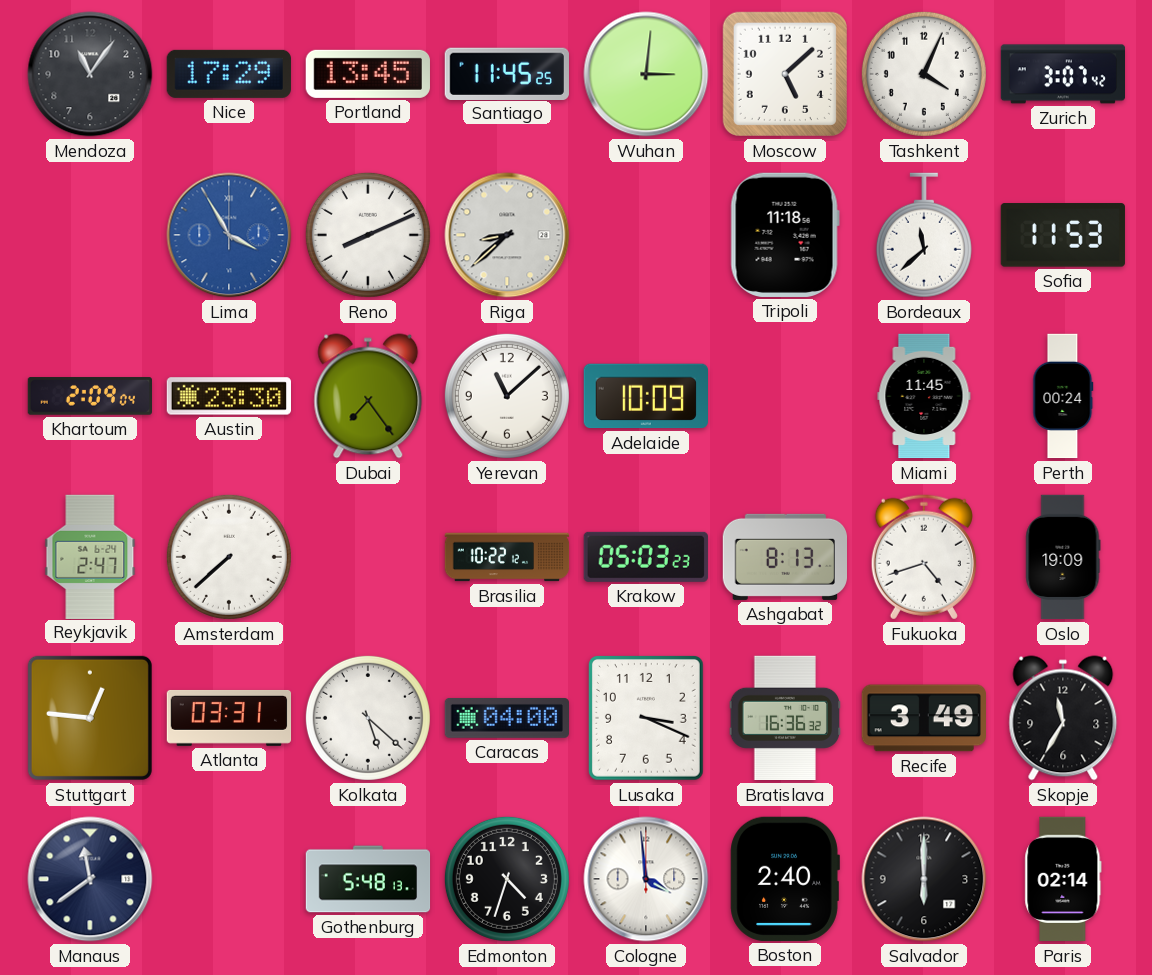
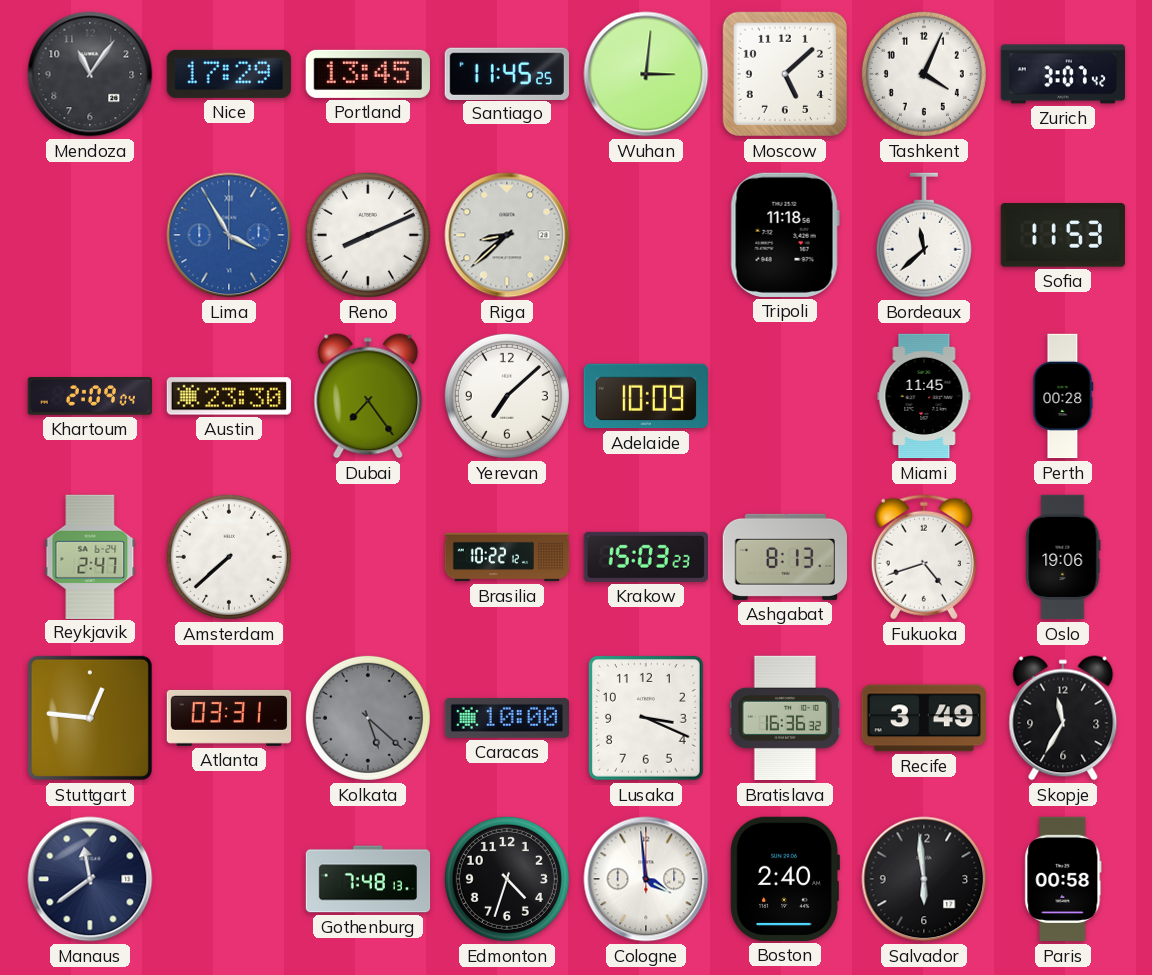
Yerevan: 11:08 -> 7:08
Perth: 00:24 -> 00:28
Krakow: 05:03 -> 15:03
Oslo: 19:09 -> 19:06
Kolkata dial: white -> grey
Caracas: 04:00 -> 10:00
Gothenburg: 5:48 -> 7:48
Salvador: 6:00 -> 5:59
Paris: 02:14 -> 00:58
